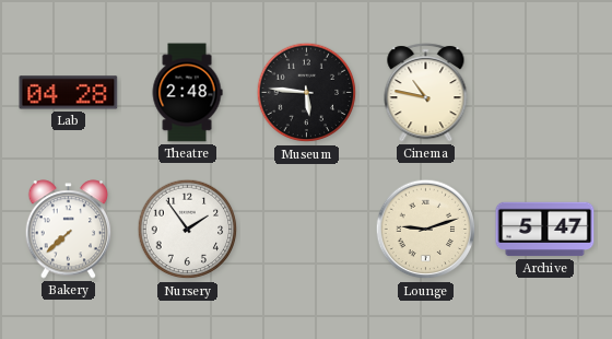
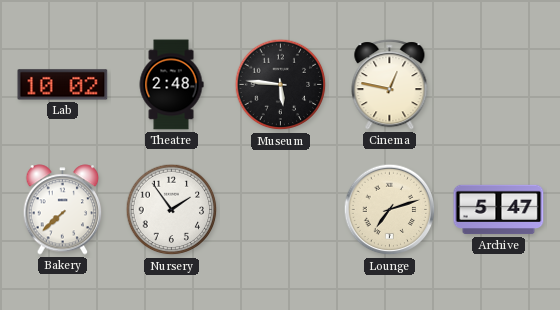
Lab: 04:28 -> 10:02
Cinema: 10:47 -> 12:47
Lounge: 9:12 -> 7:12
